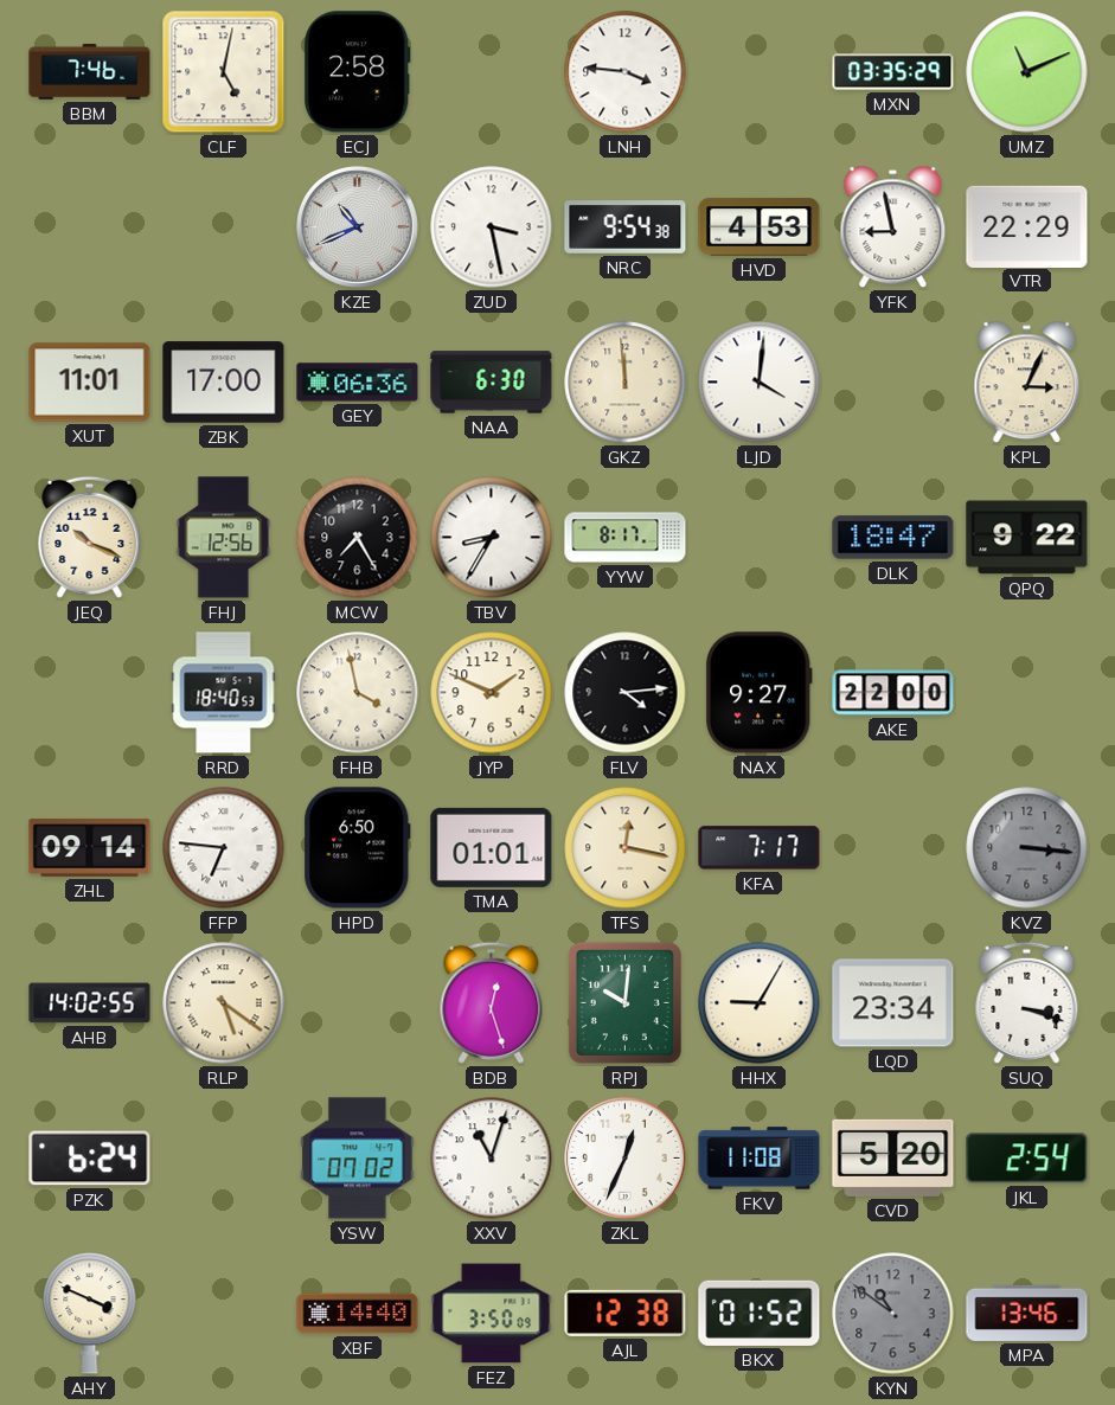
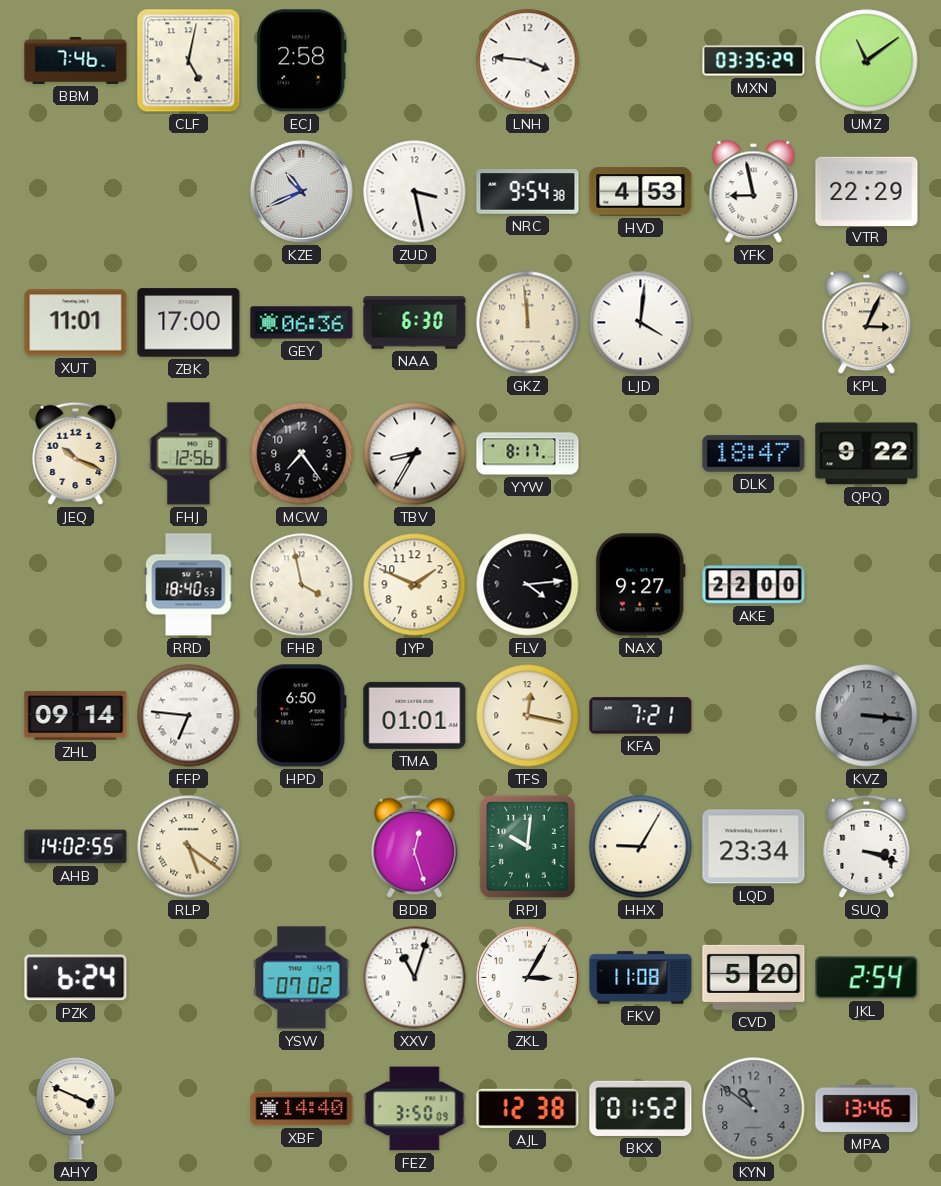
UMZ: 11:11 -> 11:09
MCW: 7:25 -> 7:24
KFA: 7:17 -> 7:21
ZKL: 12:34 -> 3:05
